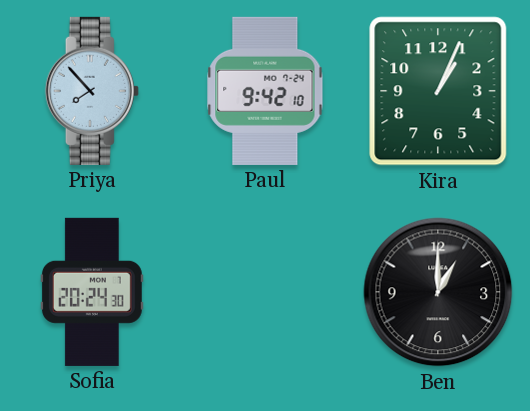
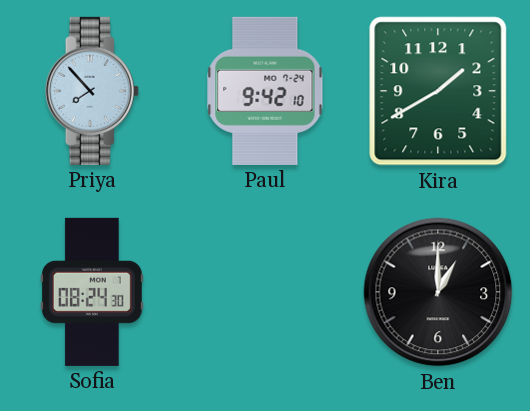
Kira: 1:04 -> 1:40
Sofia: 20:24 -> 08:24
